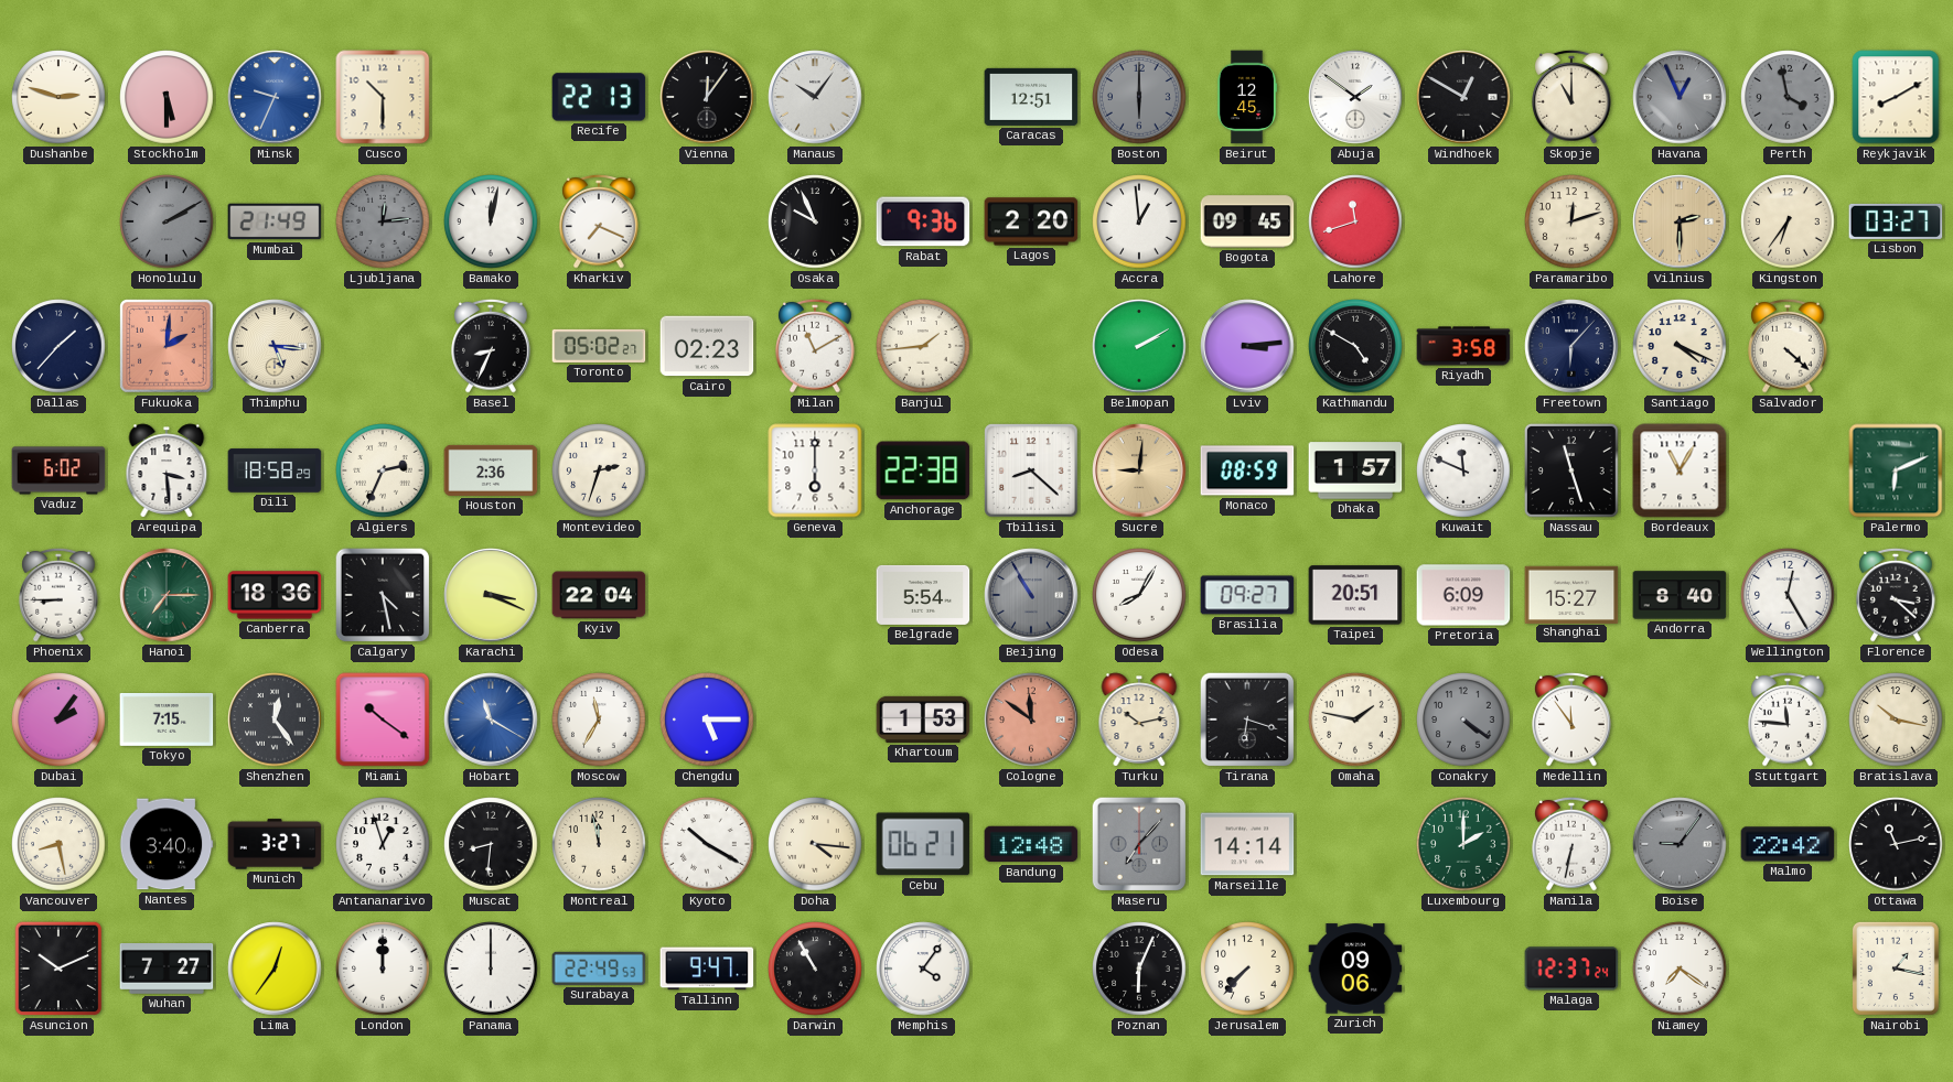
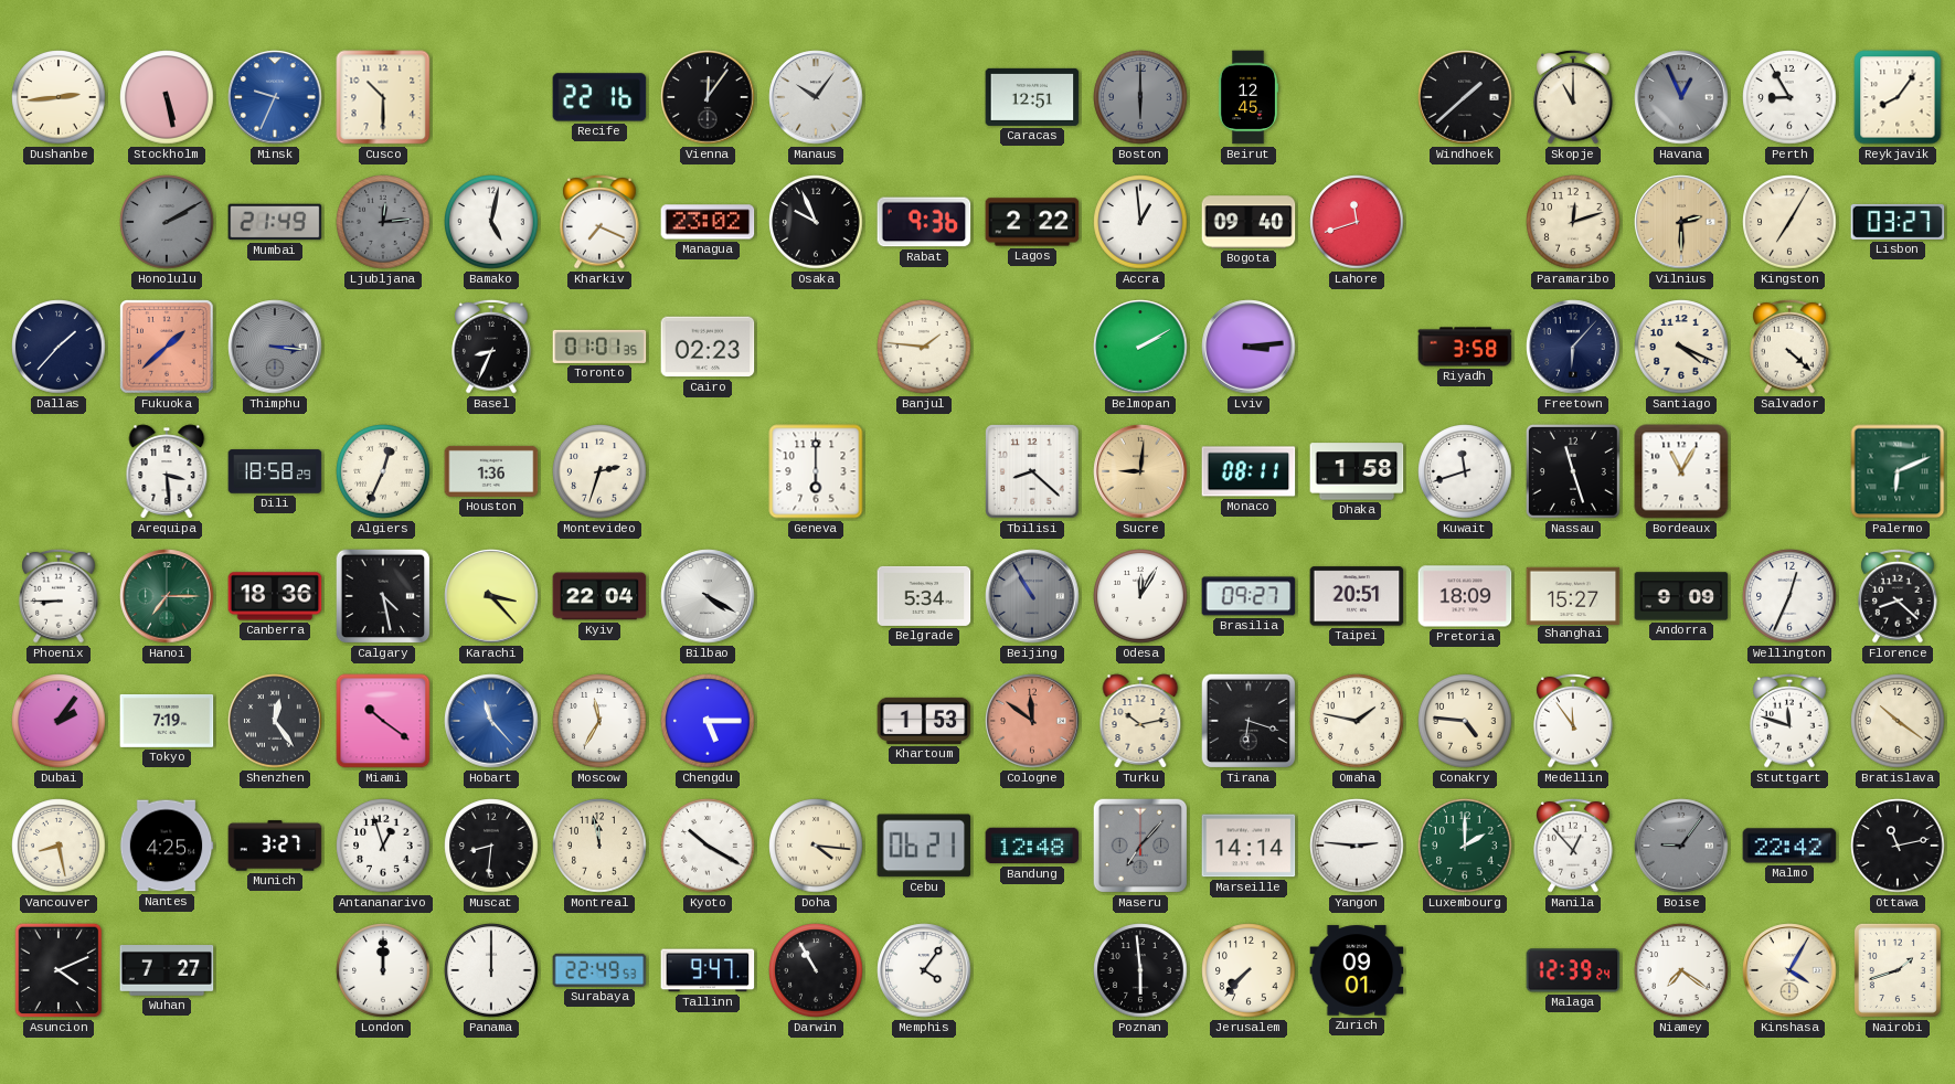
Dushanbe: 2:48 -> 2:44
Stockholm: 5:30 -> 5:28
Recife: 22:13 -> 22:16
Abuja: 1:51 -> none
Windhoek: 12:50 -> 1:38
Perth: 3:58 -> 8:55
Perth dial: grey -> white
Reykjavik: 8:10 -> 8:06
Bamako: 12:02 -> 5:02
Managua: none -> 23:02
Lagos: 2:20 -> 2:22
Bogota: 09:45 -> 09:40
Kingston: 6:36 -> 7:05
Fukuoka: 2:01 -> 1:38
Thimphu: 5:16 -> 3:16
Thimphu dial: cream -> grey
Toronto: 05:02 -> 01:01
Milan: 11:10 -> none
Banjul: 1:44 -> 1:46
Kathmandu: 4:50 -> none
Vaduz: 6:02 -> none
Algiers: 2:34 -> 12:34
Houston: 2:36 -> 1:36
Anchorage: 22:38 -> none
Monaco: 08:59 -> 08:11
Dhaka: 1:57 -> 1:58
Kuwait: 11:49 -> 11:42
Karachi: 3:19 -> 3:23
Bilbao: none -> 4:20
Belgrade: 5:54 -> 5:34
Odesa: 8:05 -> 12:05
Pretoria: 6:09 -> 18:09
Andorra: 8:40 -> 9:09
Wellington: 12:25 -> 12:34
Florence: 3:22 -> 8:22
Tokyo: 7:15 -> 7:19
Hobart: 11:20 -> 11:23
Conakry: 4:21 -> 4:46
Conakry dial: grey -> cream
Stuttgart: 11:46 -> 11:48
Bratislava: 10:17 -> 10:21
Nantes: 3:40 -> 4:25
Yangon: none -> 2:46
Manila: 6:32 -> 12:53
Asuncion: 10:11 -> 4:11
Lima: 12:36 -> none
Poznan: 6:04 -> 5:59
Zurich: 09:06 -> 09:01
Malaga: 12:37 -> 12:39
Kinshasa: none -> 4:05
Nairobi: 1:17 -> 1:42
